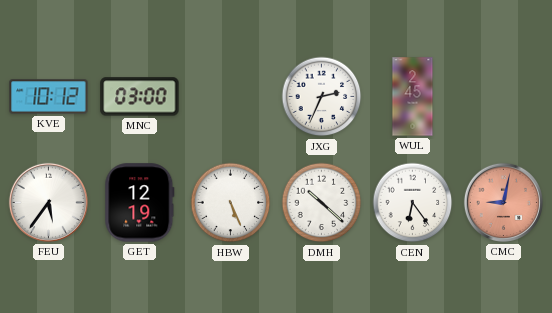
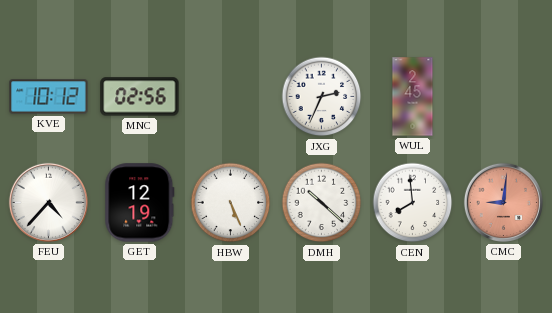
MNC: 03:00 -> 02:56
FEU: 5:36 -> 4:37
CEN: 6:24 -> 7:59
CMC: 9:02 -> 9:01
